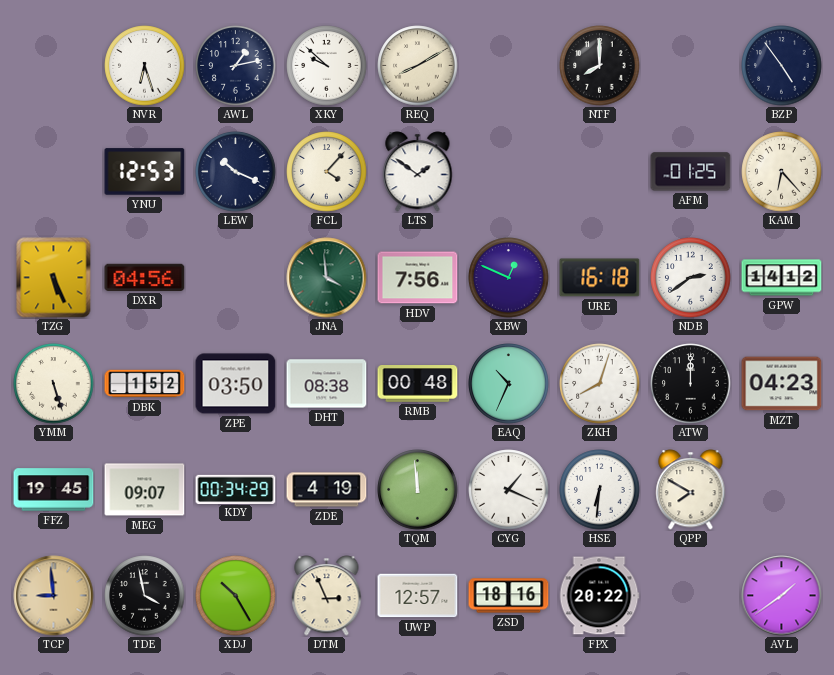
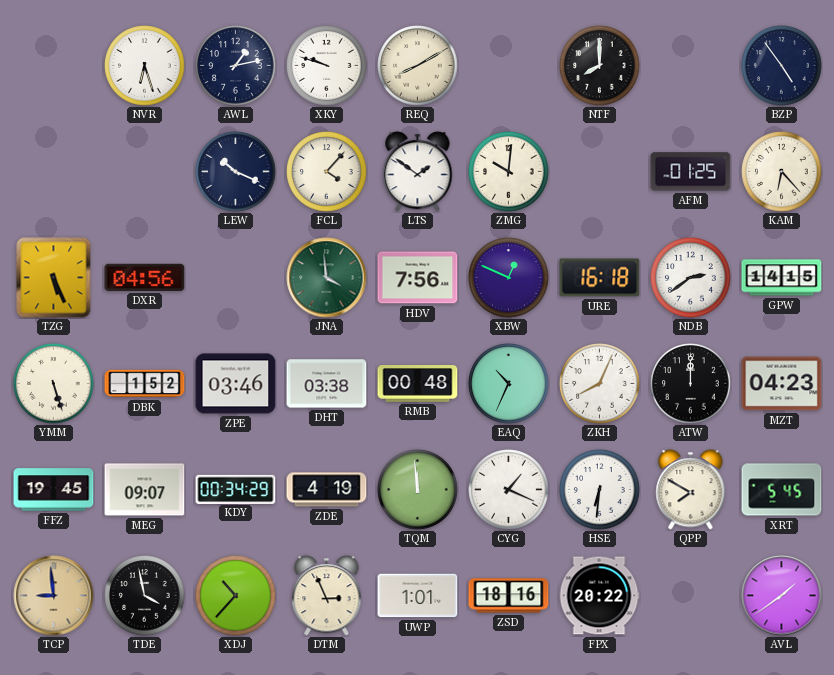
XKY: 9:52 -> 9:48
YNU: 12:53 -> none
ZMG: none -> 10:01
GPW: 14:12 -> 14:15
ZPE: 03:50 -> 03:46
DHT: 08:38 -> 03:38
ZKH: 8:03 -> 8:04
XRT: none -> 5:45
XDJ: 10:25 -> 10:37
UWP: 12:57 -> 1:01
